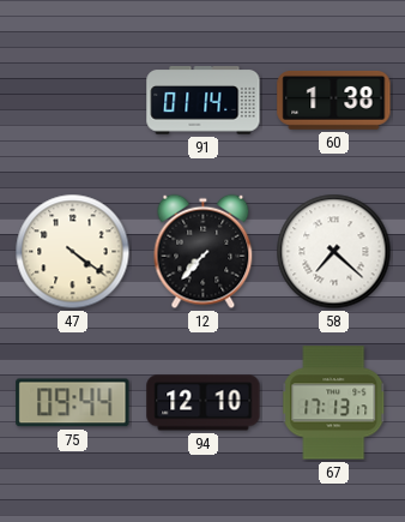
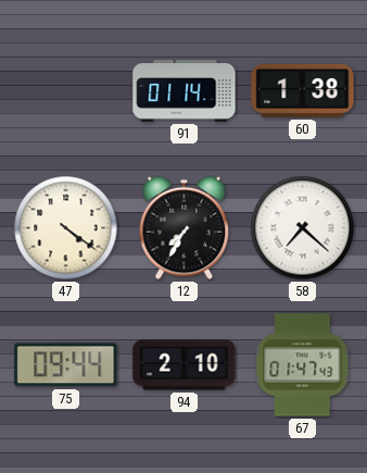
12: 7:37 -> 7:35
94: 12:10 -> 2:10
67: 17:13 -> 01:47
